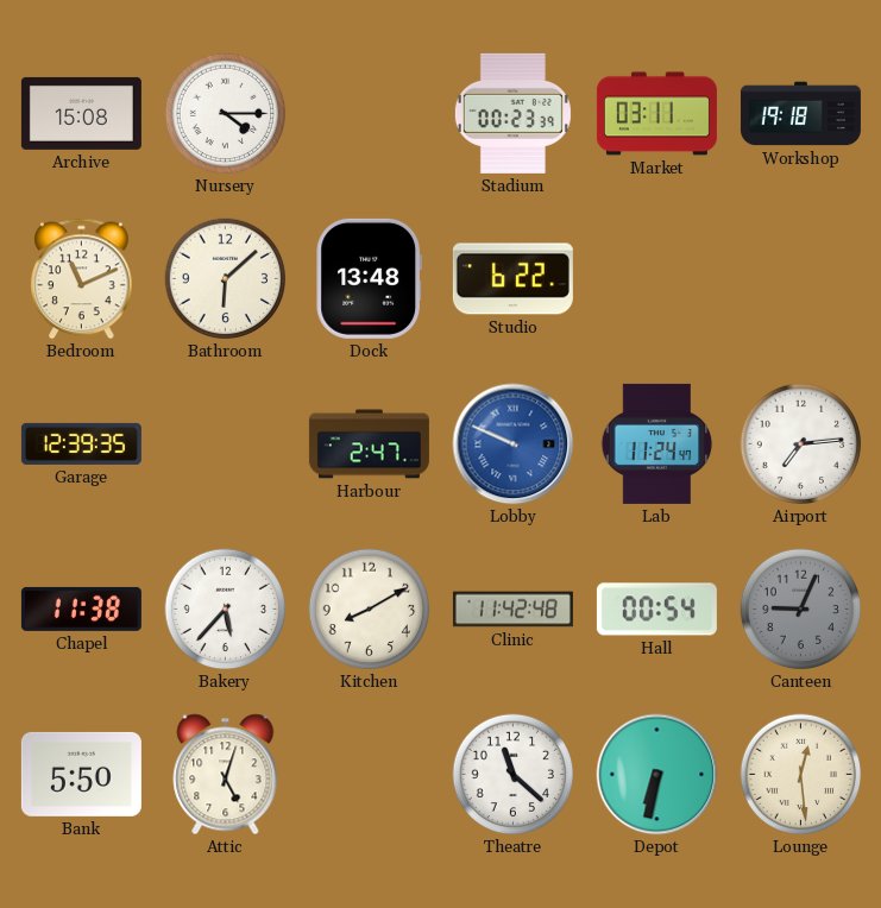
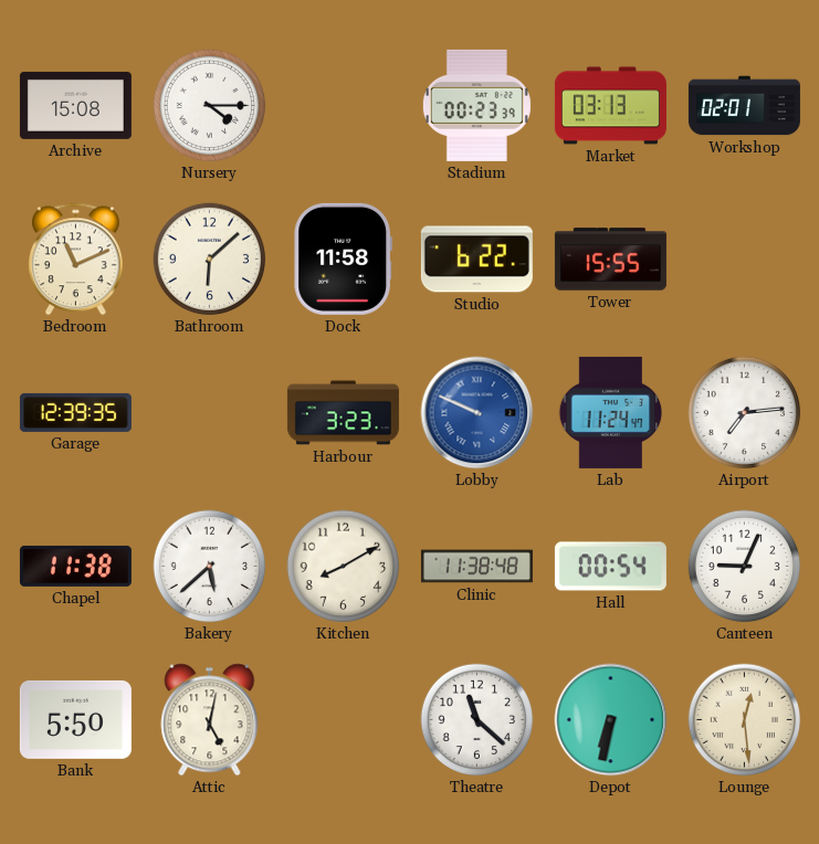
Market: 03:11 -> 03:13
Workshop: 19:18 -> 02:01
Dock: 13:48 -> 11:58
Tower: none -> 15:55
Harbour: 2:47 -> 3:23
Bakery: 5:37 -> 5:38
Clinic: 11:42 -> 11:38
Canteen dial: grey -> white
Attic: 5:03 -> 5:02
